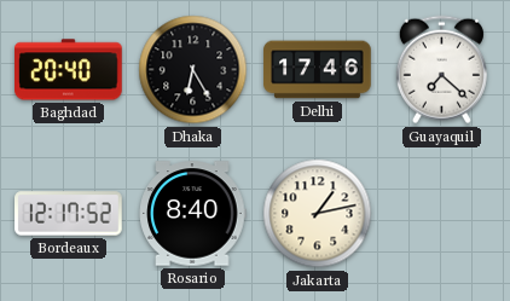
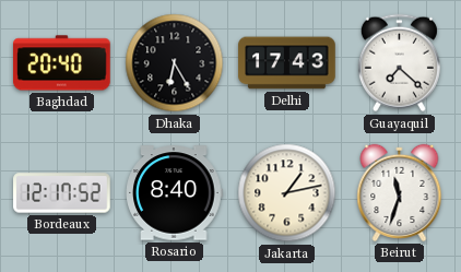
Delhi: 17:46 -> 17:43
Beirut: none -> 11:33
